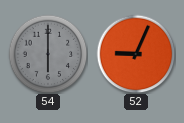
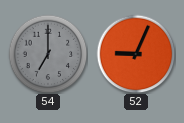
54: 6:00 -> 7:00
